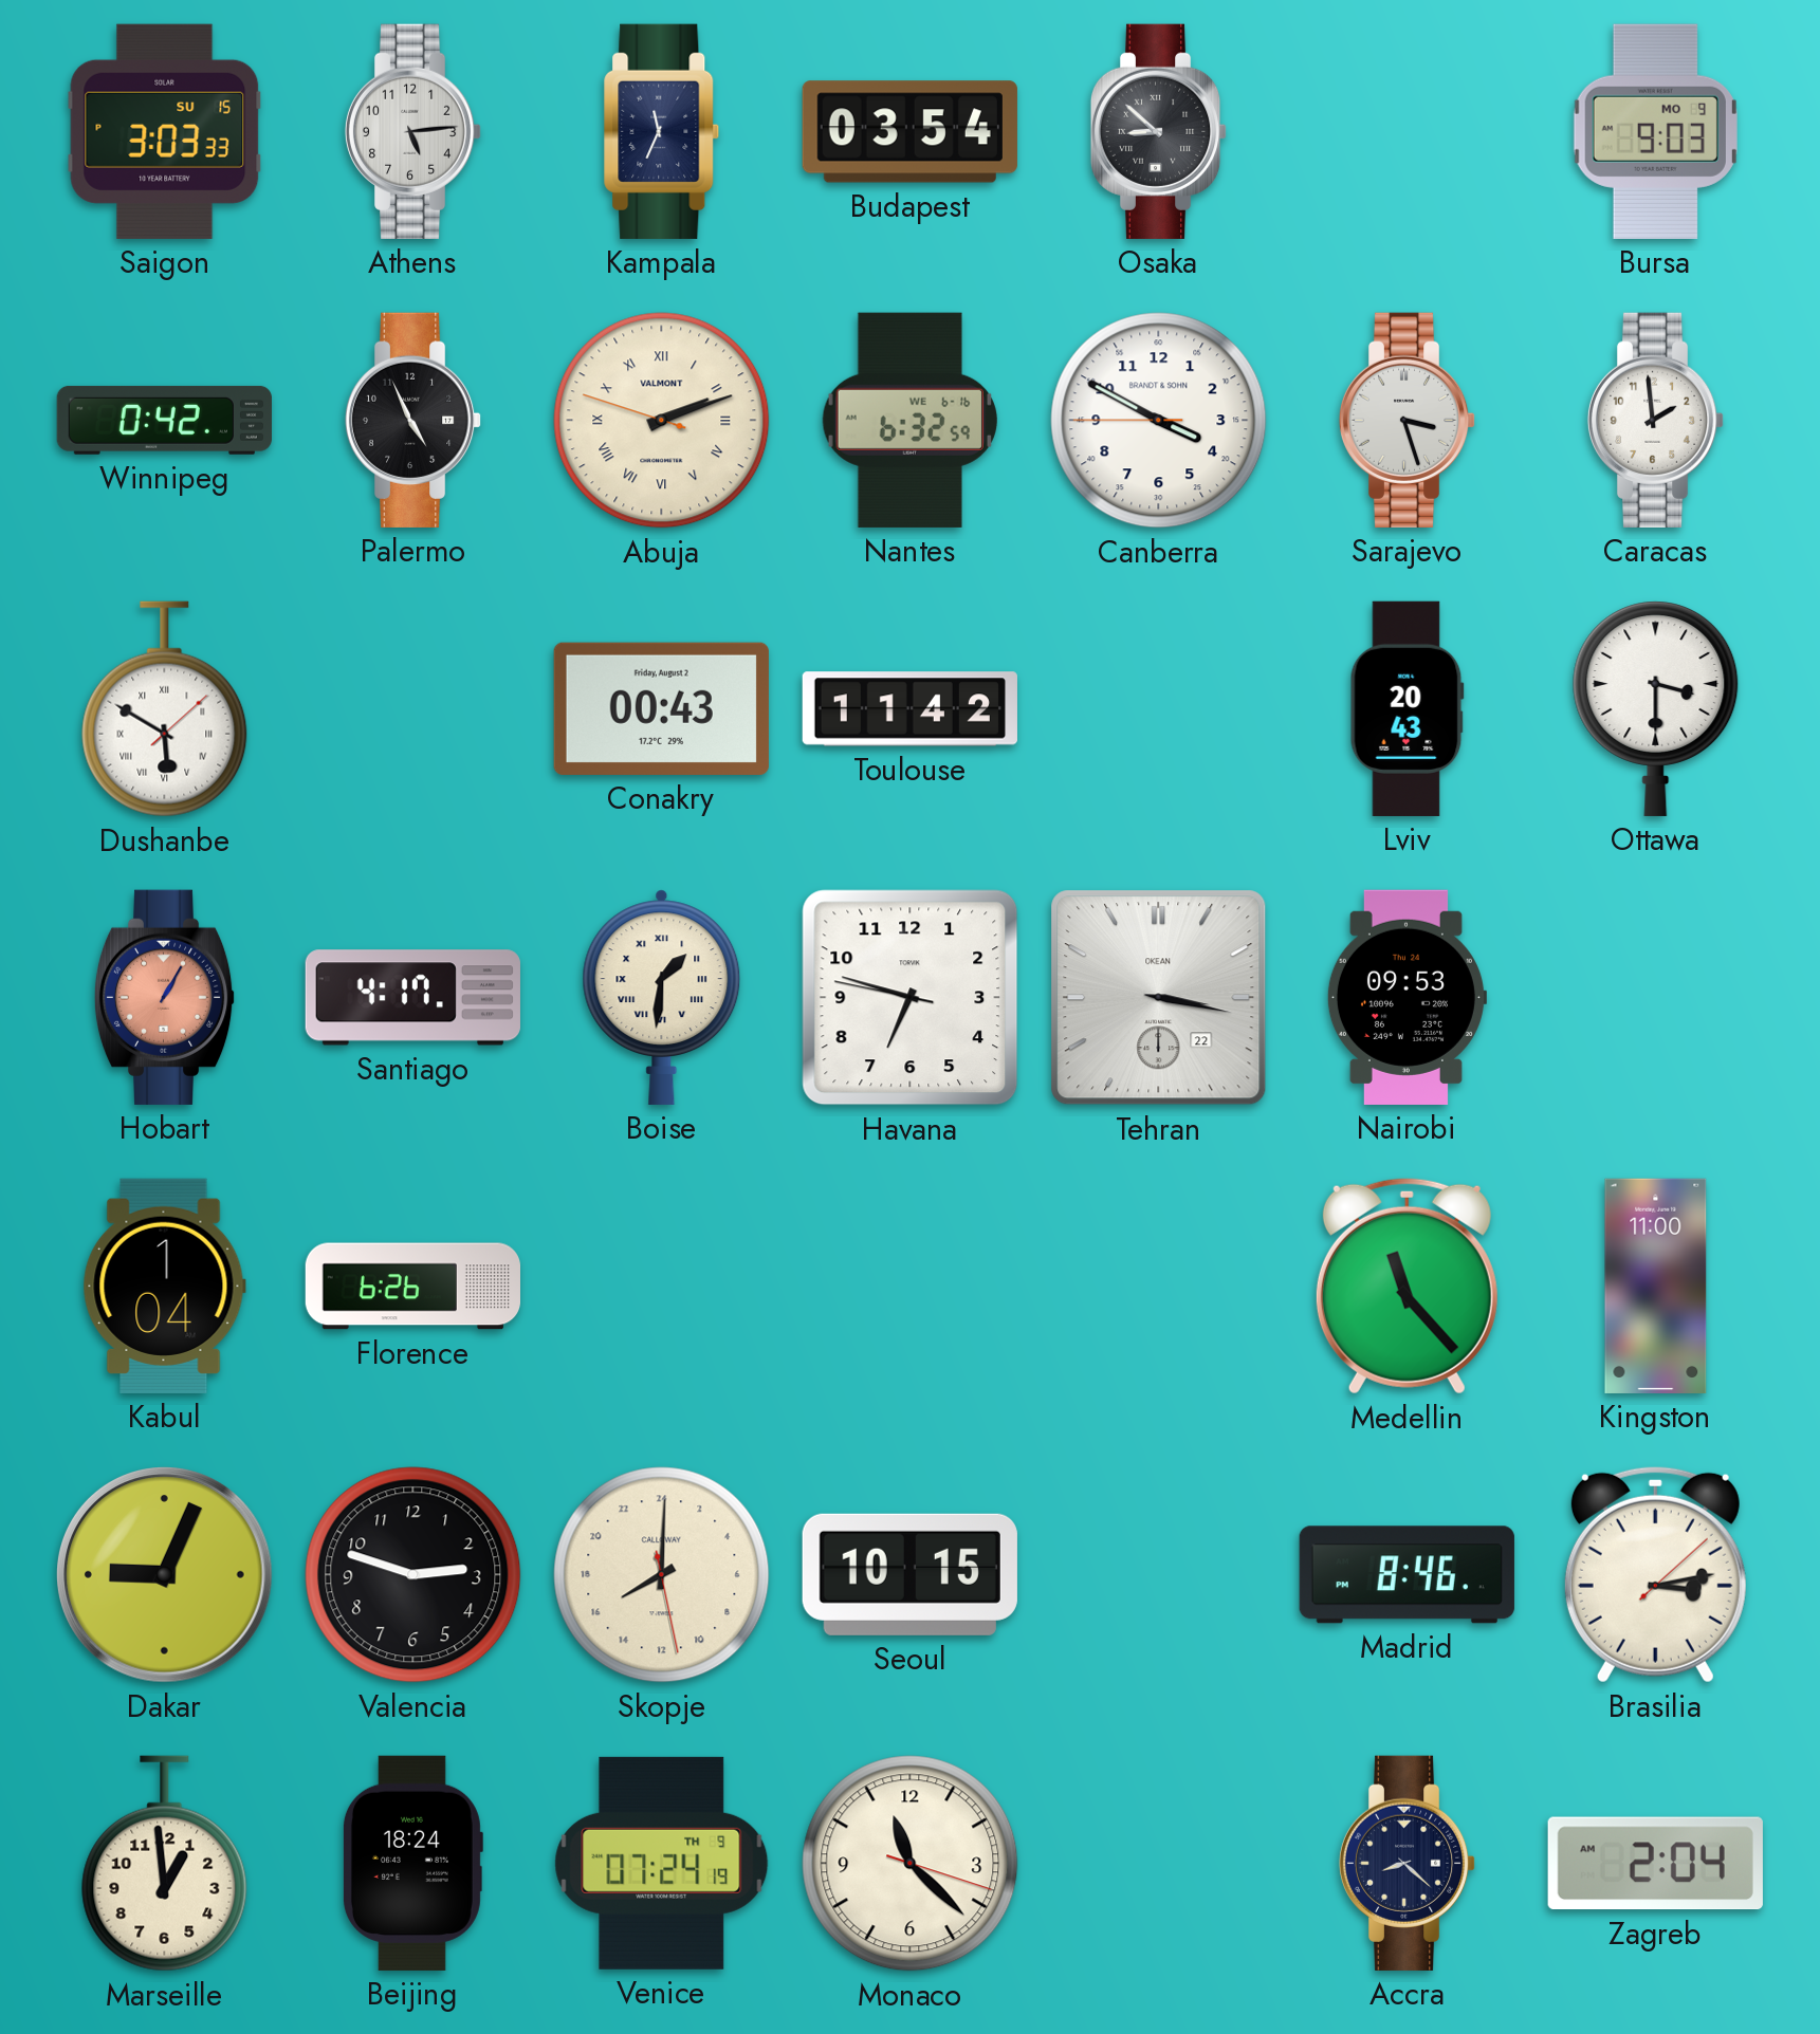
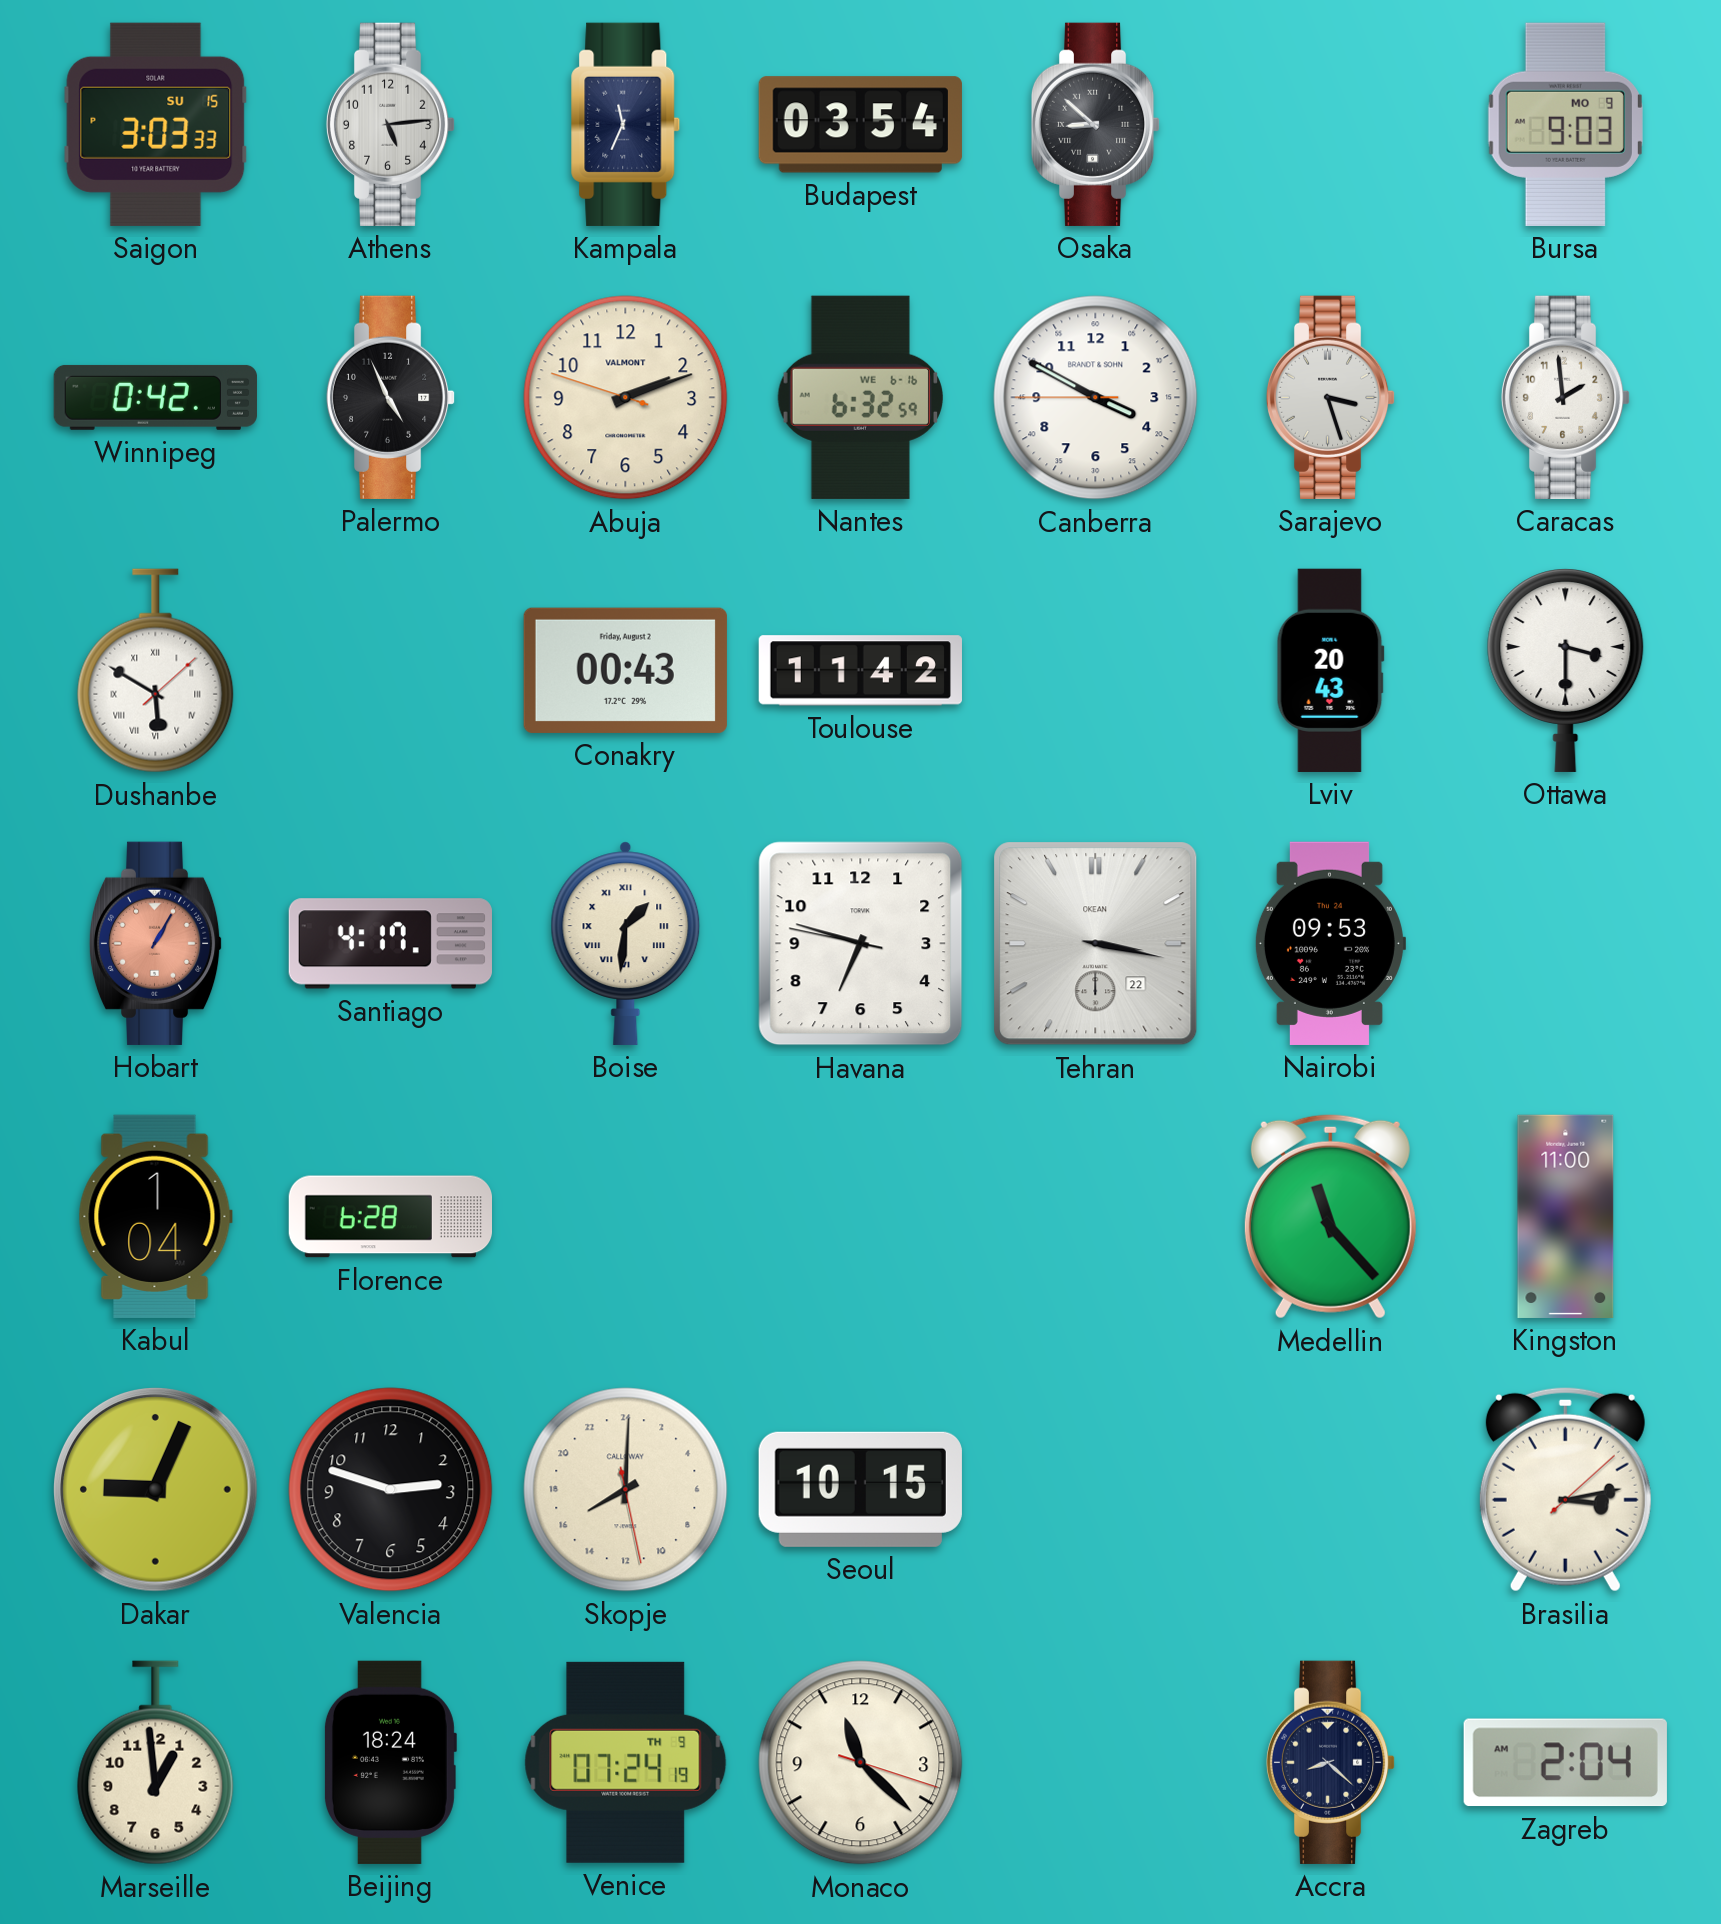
Abuja numerals: Roman -> Arabic
Florence: 6:26 -> 6:28
Madrid: 8:46 -> none
